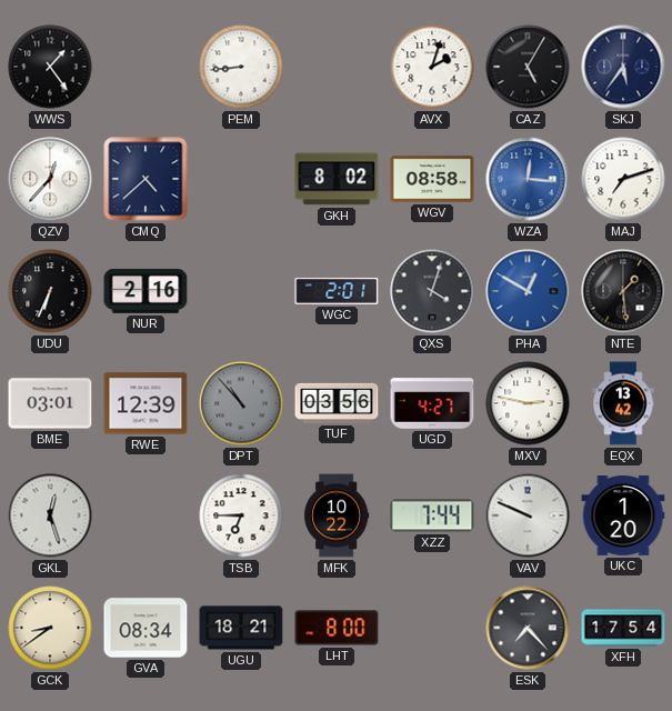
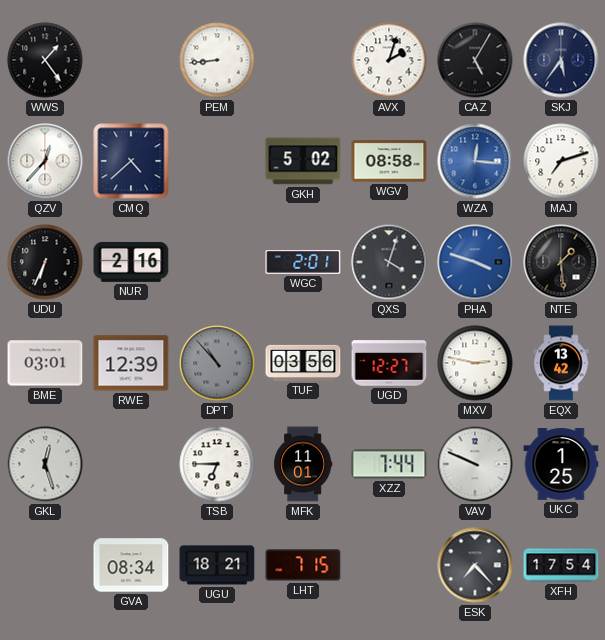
GKH: 8:02 -> 5:02
PHA: 12:50 -> 3:48
UGD: 4:27 -> 12:27
MFK: 10:22 -> 11:01
UKC: 1:20 -> 1:25
GCK: 8:39 -> none
LHT: 8:00 -> 7:15
